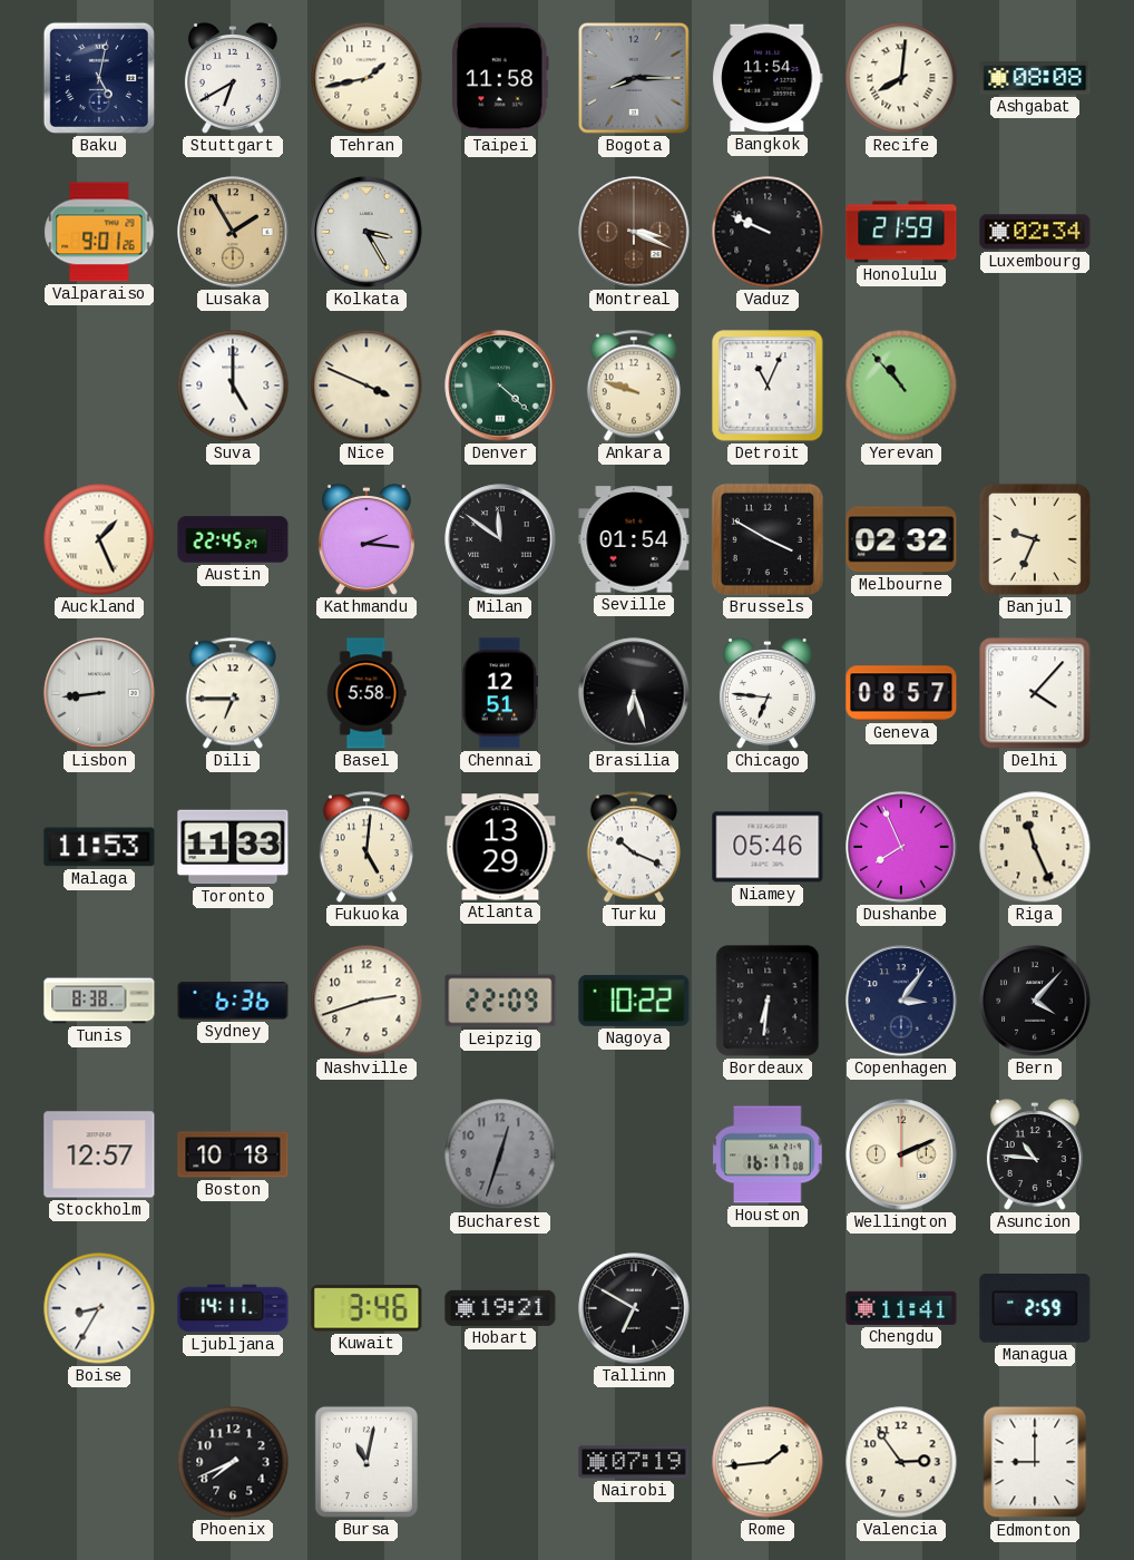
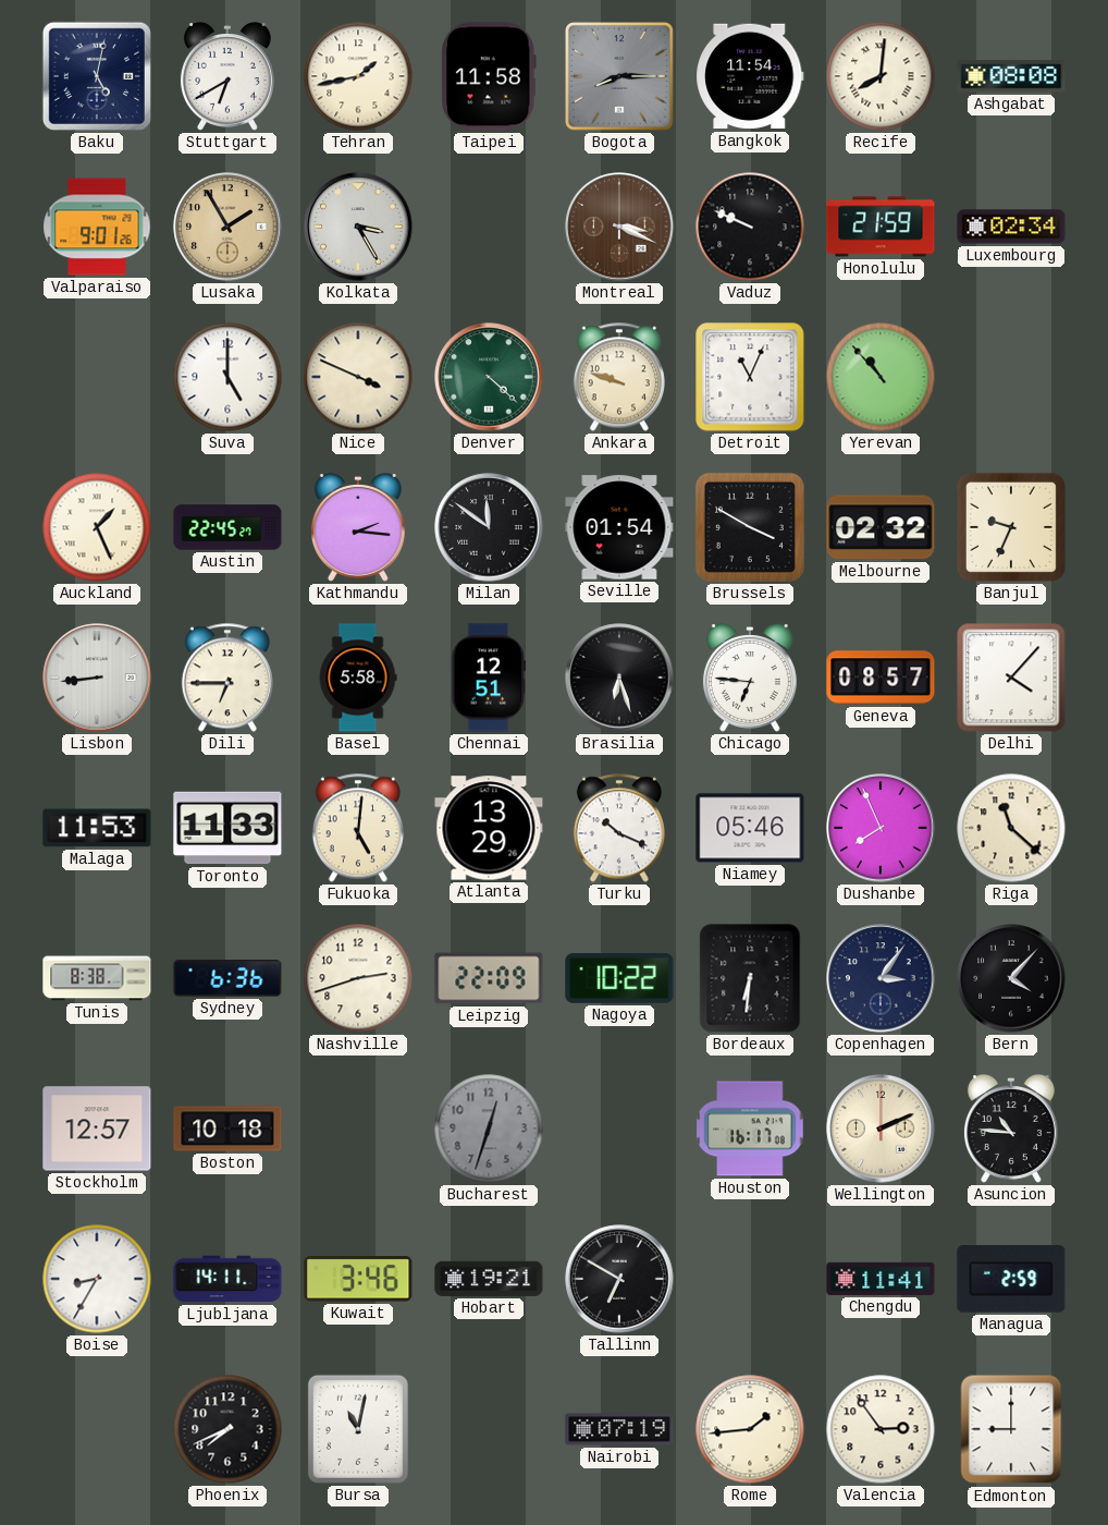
Riga: 11:26 -> 11:22
